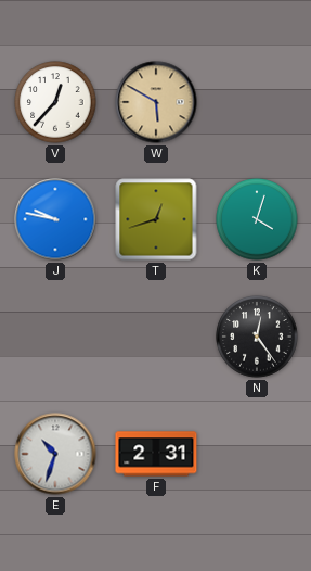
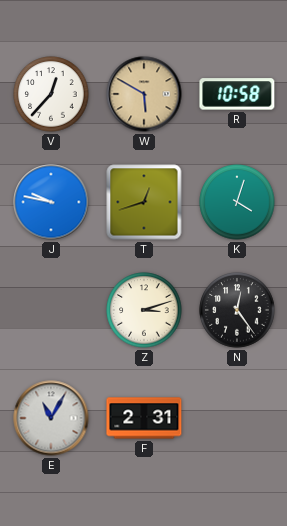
R: none -> 10:58
Z: none -> 3:12
E: 10:33 -> 11:05
